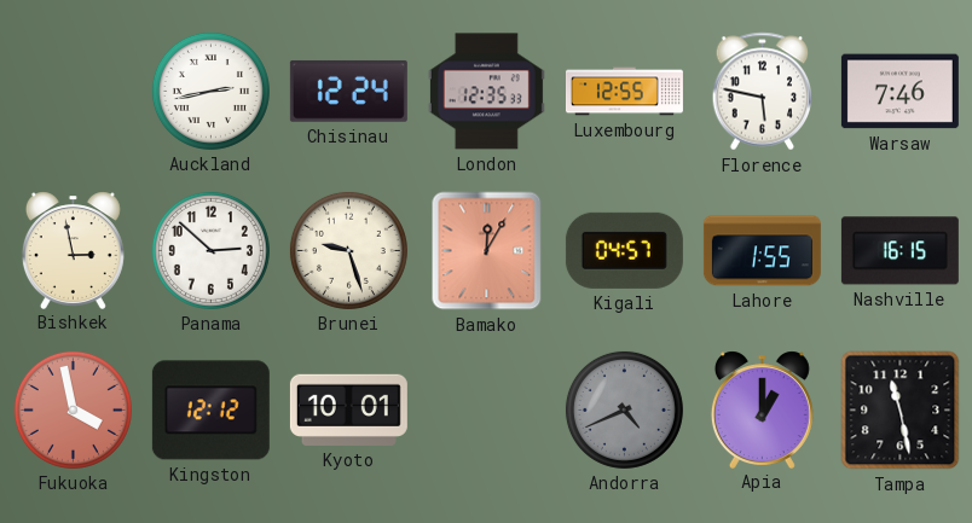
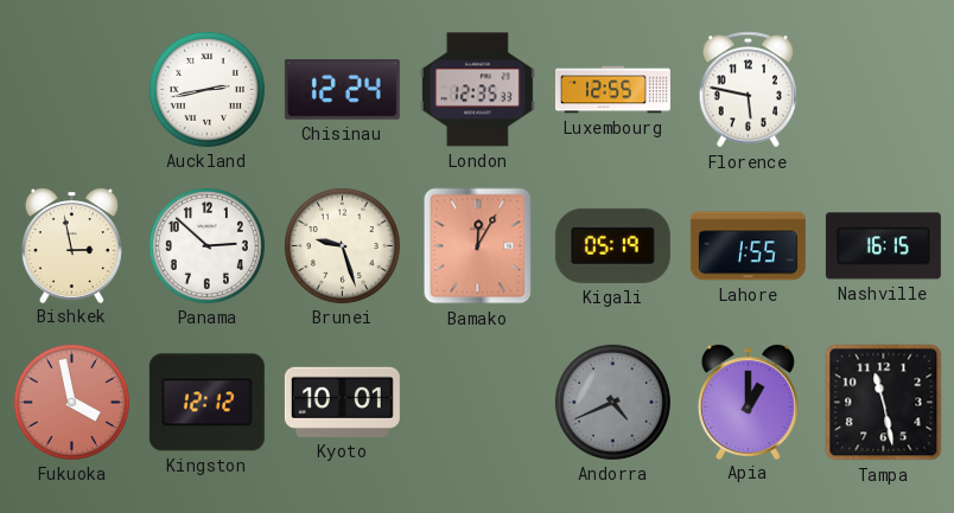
Warsaw: 7:46 -> none
Kigali: 04:57 -> 05:19
